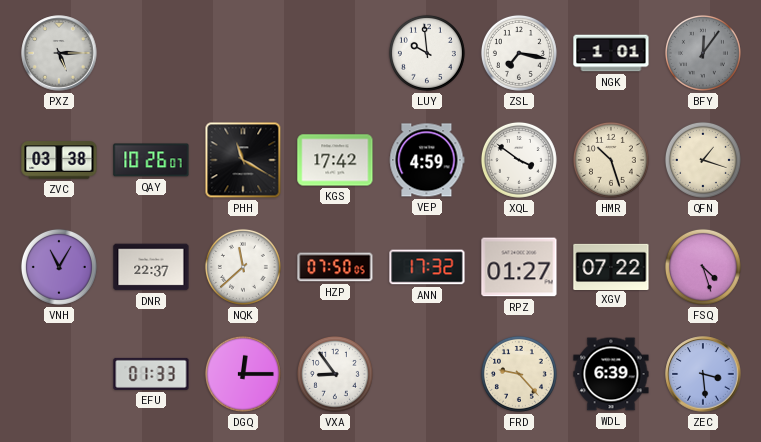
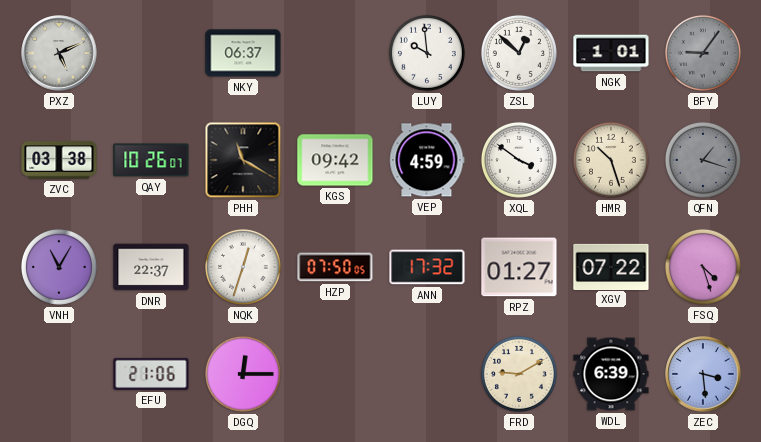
PXZ: 5:15 -> 5:11
NKY: none -> 06:37
ZSL: 7:17 -> 12:52
BFY: 12:06 -> 9:06
KGS: 17:42 -> 09:42
QFN dial: cream -> grey
NQK: 11:38 -> 12:33
EFU: 01:33 -> 21:06
VXA: 8:54 -> none
FRD: 9:23 -> 9:10
